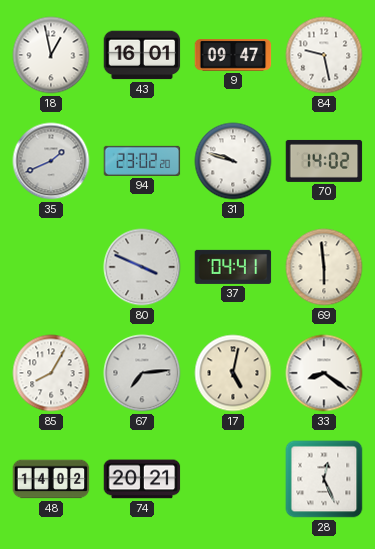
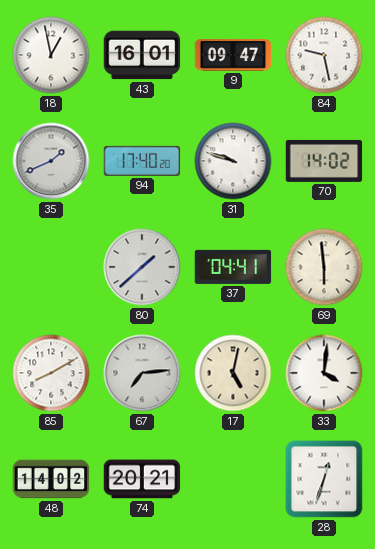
94: 23:02 -> 17:40
80: 3:49 -> 1:38
85: 8:05 -> 8:10
33: 8:21 -> 4:01
28: 12:26 -> 12:33
